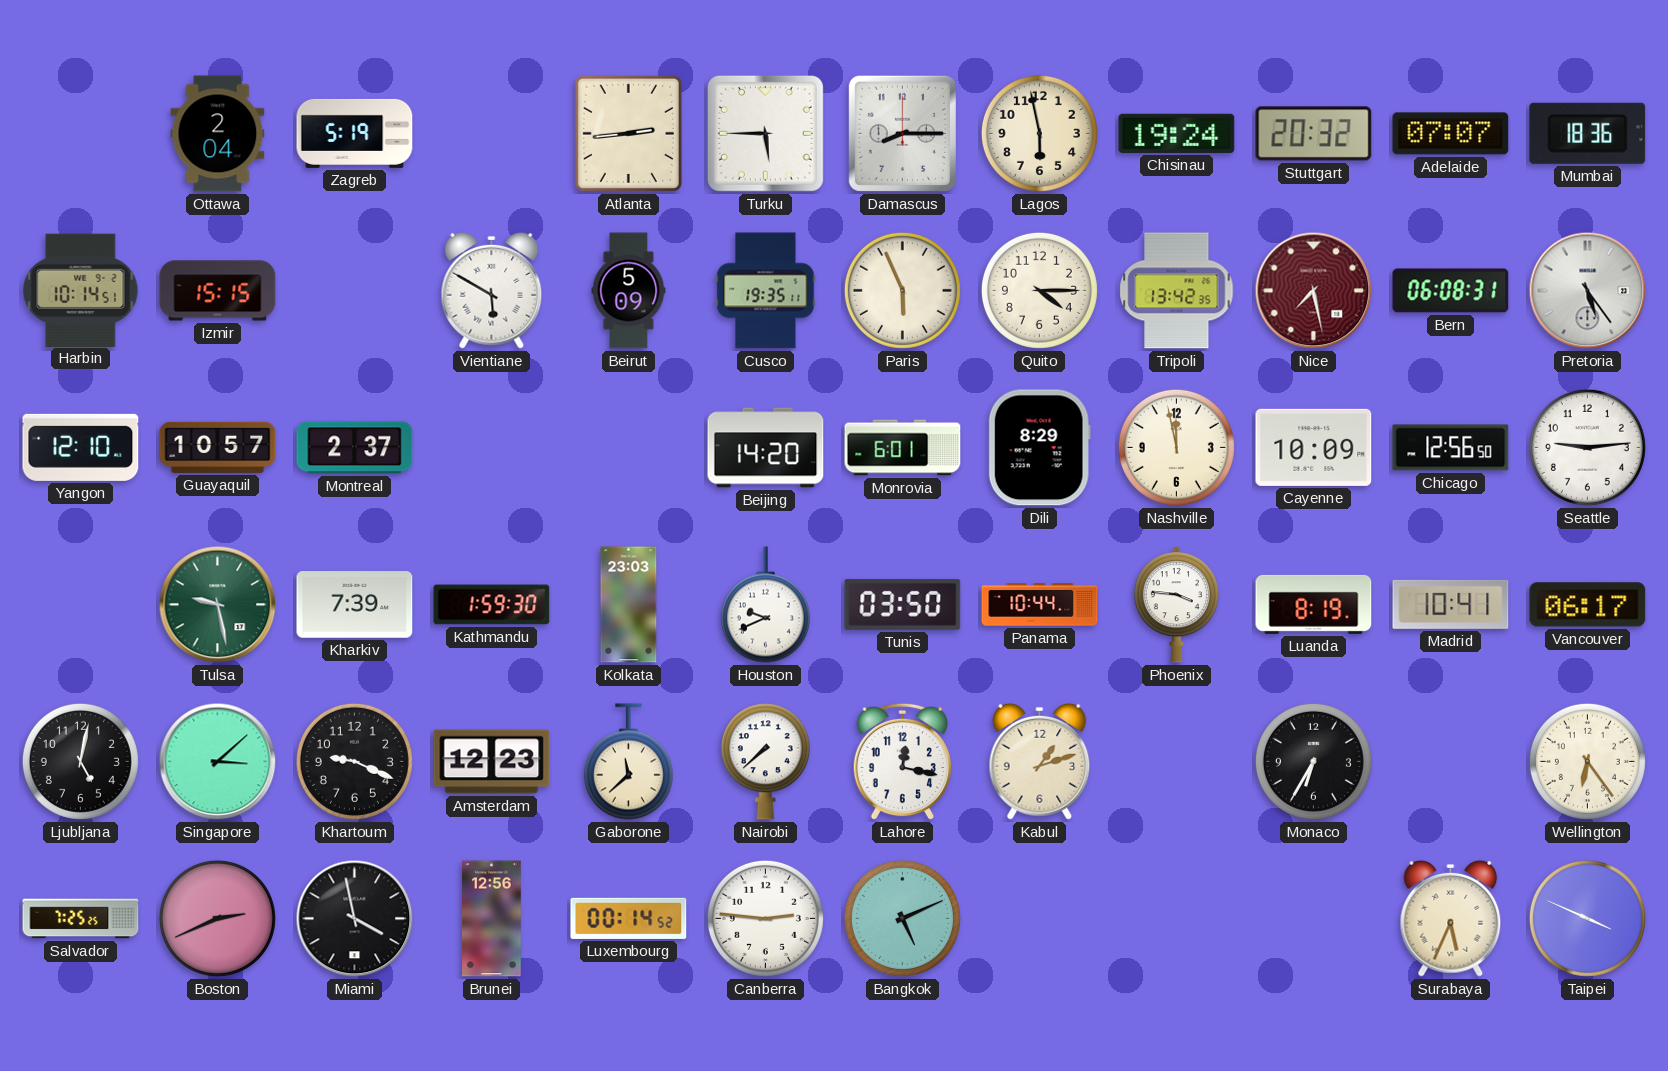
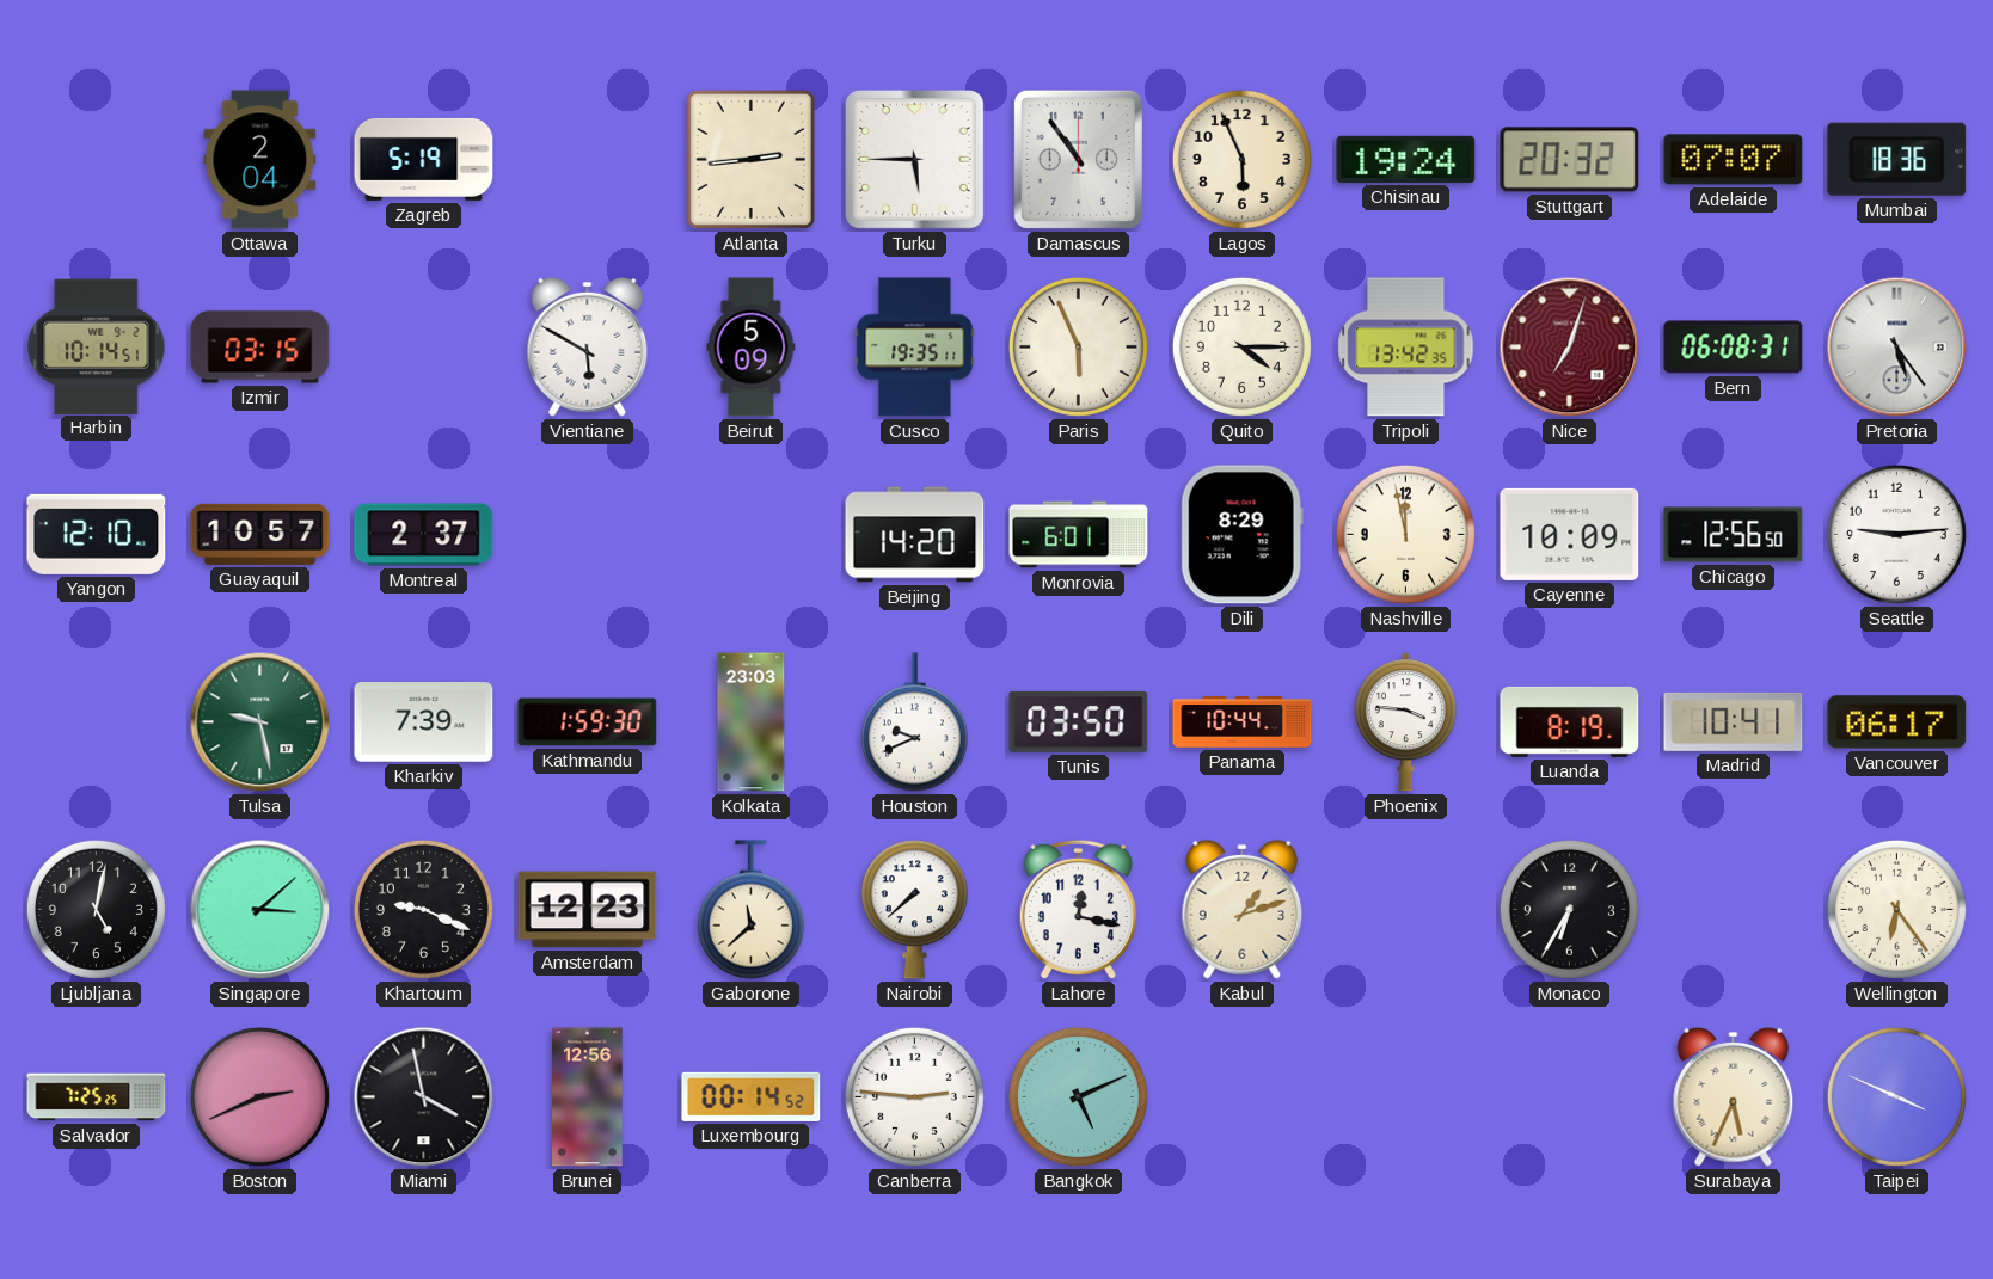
Damascus: 8:15 -> 10:54
Lagos: 5:58 -> 5:56
Izmir: 15:15 -> 03:15
Nice: 7:28 -> 7:03
